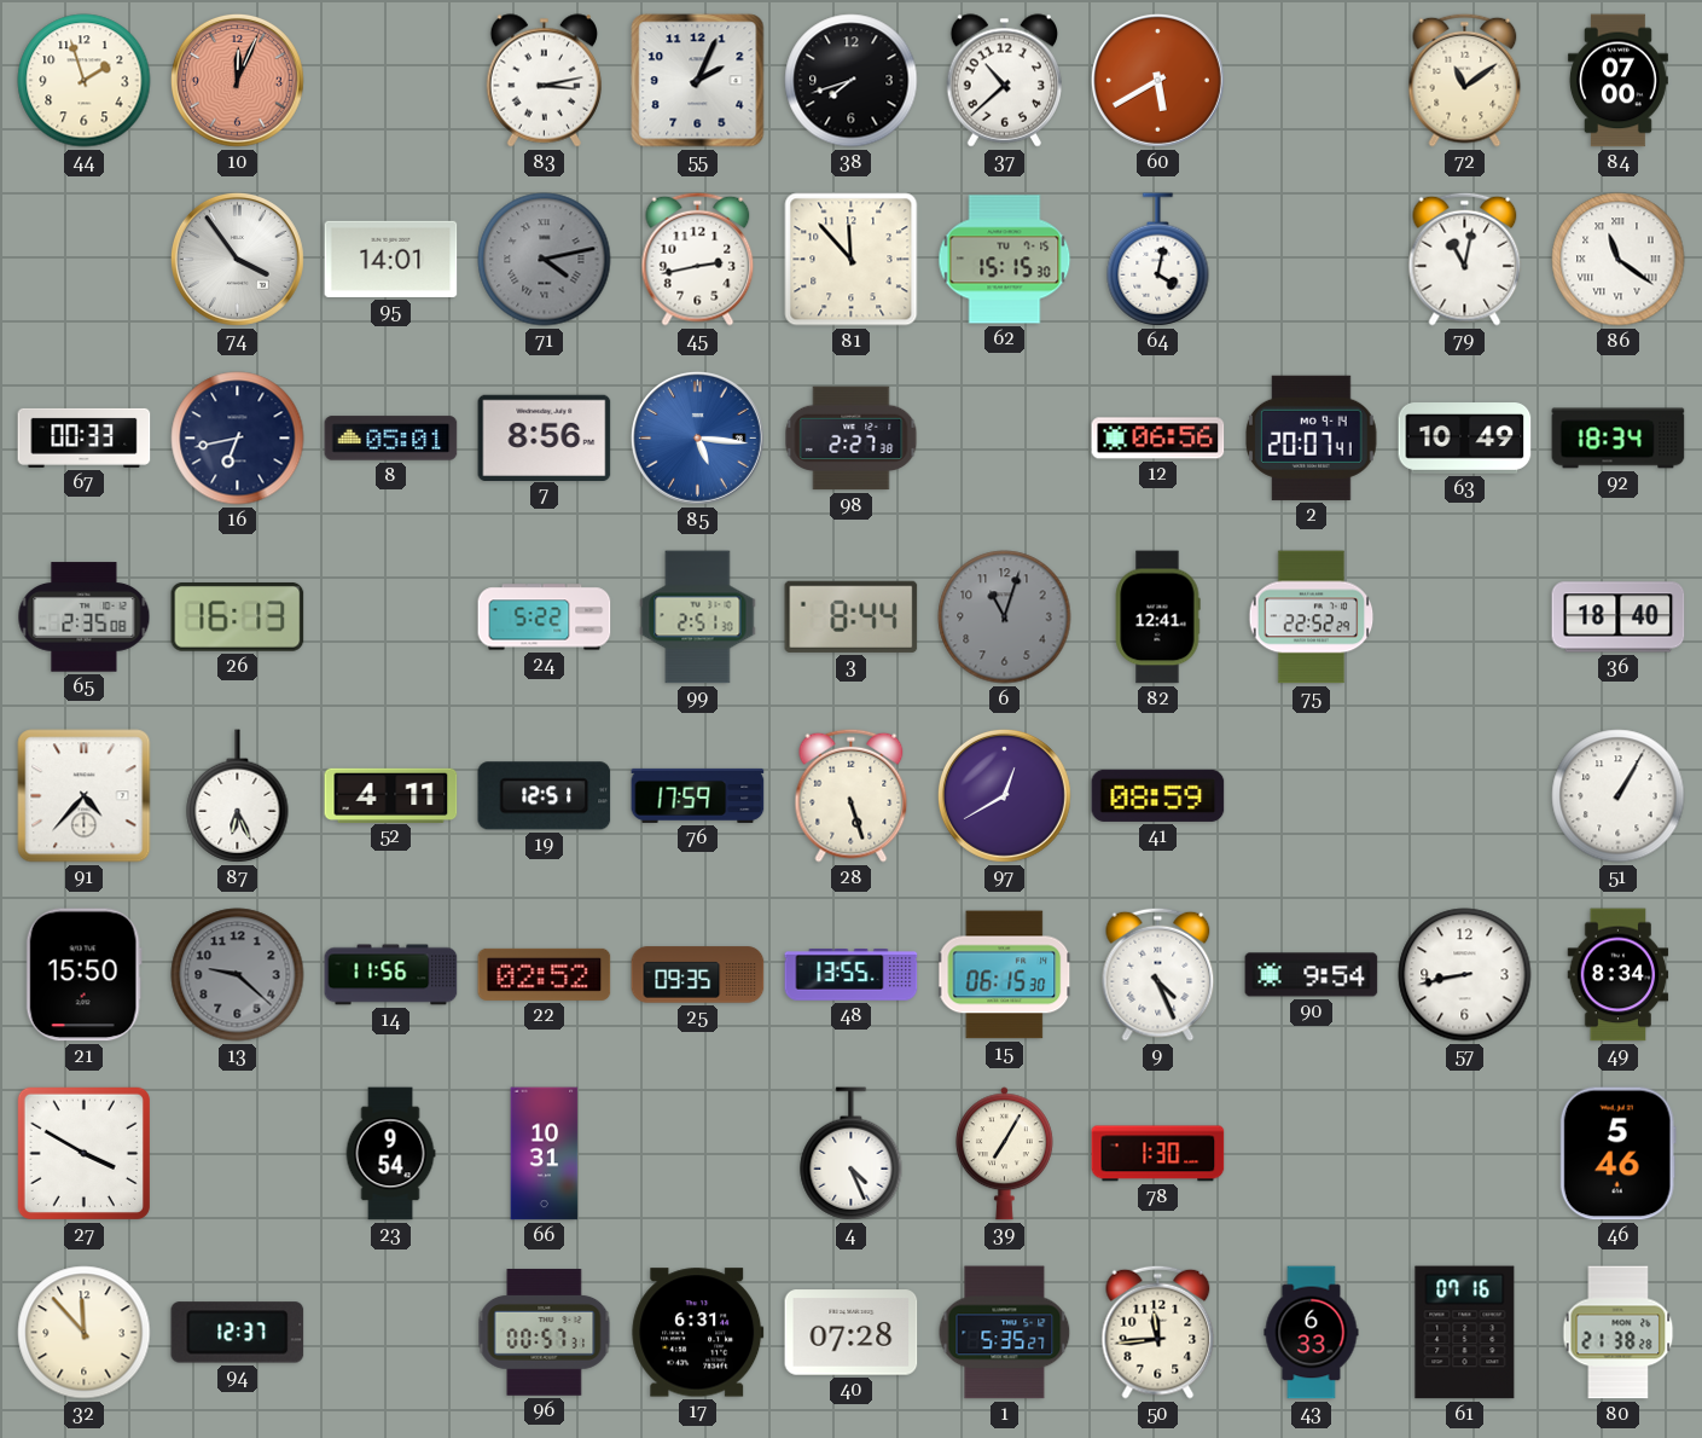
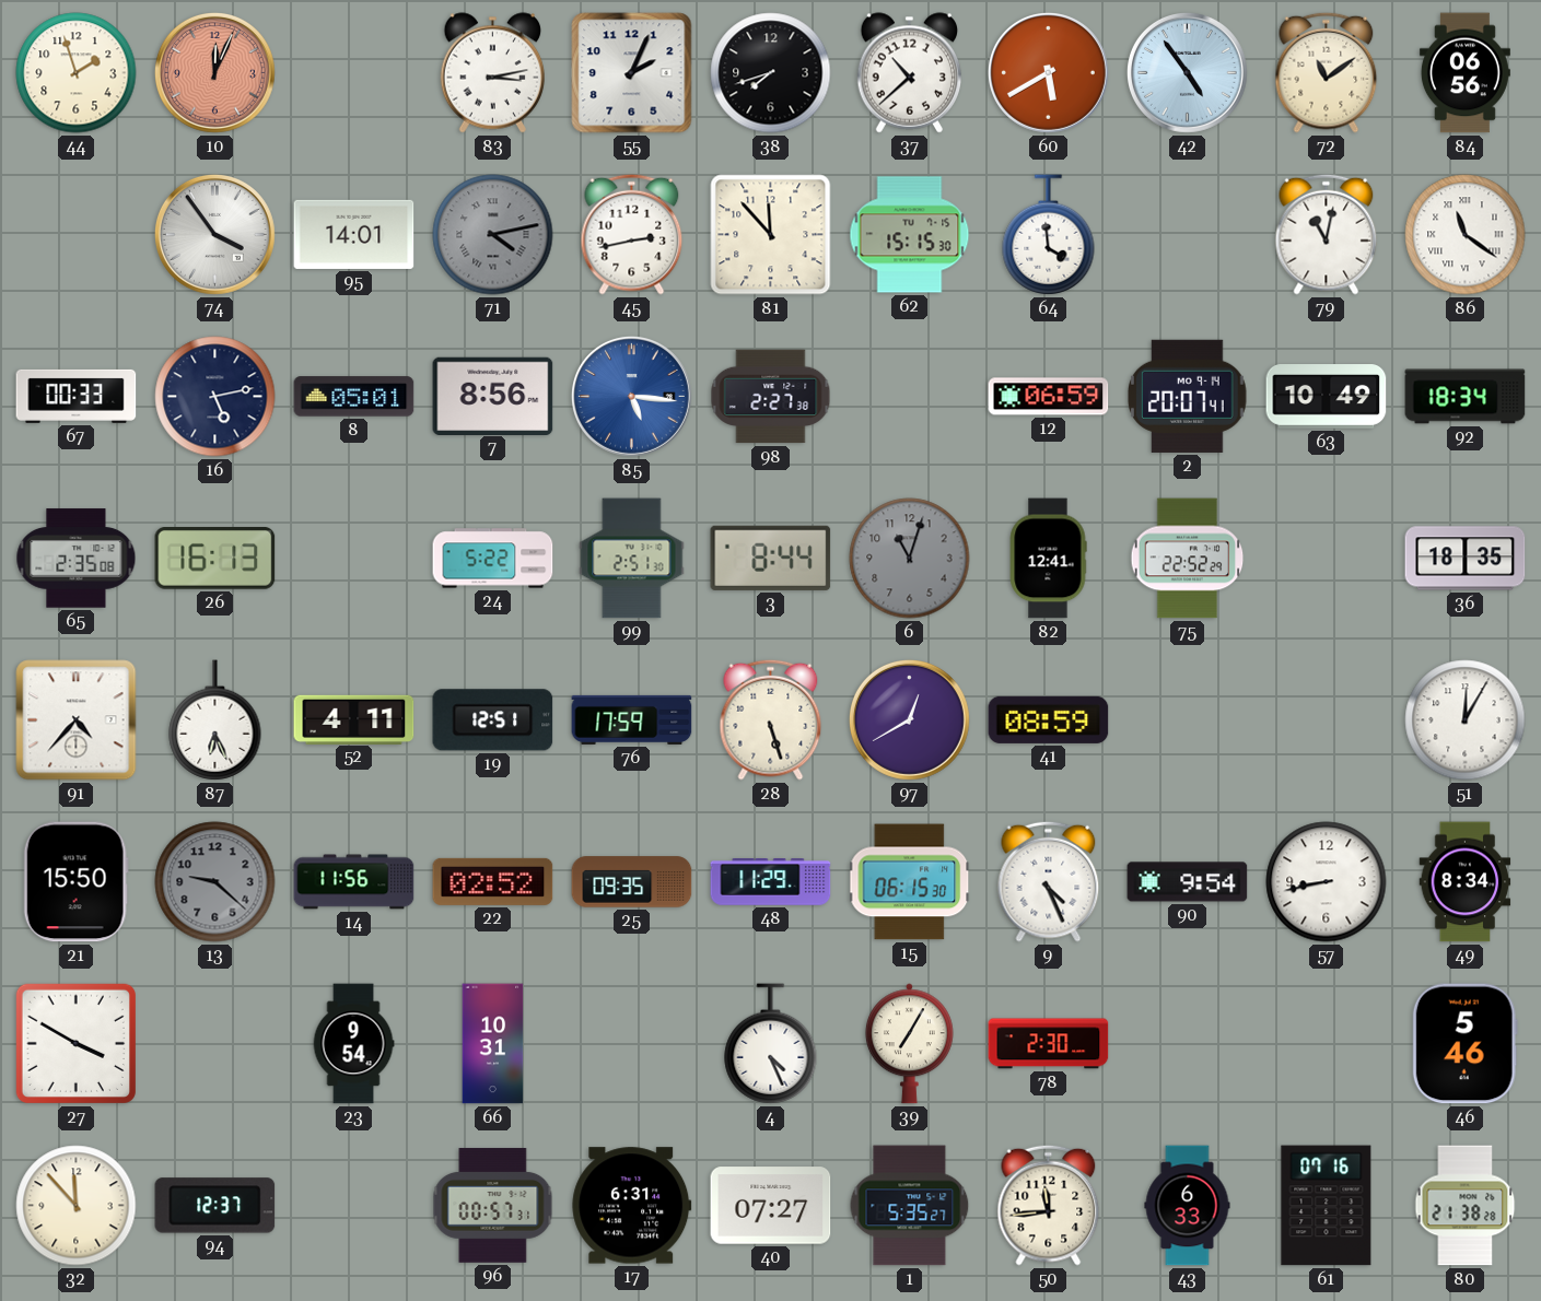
42: none -> 4:54
84: 07:00 -> 06:56
64: 4:02 -> 3:59
16: 6:43 -> 5:13
12: 06:56 -> 06:59
36: 18:40 -> 18:35
51: 1:05 -> 12:05
48: 13:55 -> 11:29
78: 1:30 -> 2:30
40: 07:28 -> 07:27
